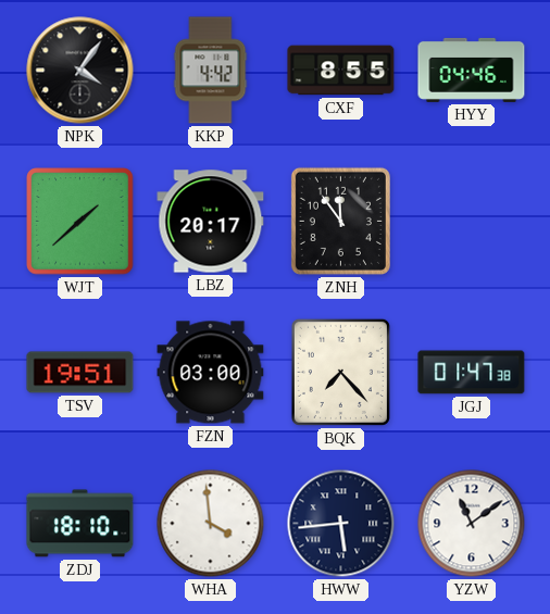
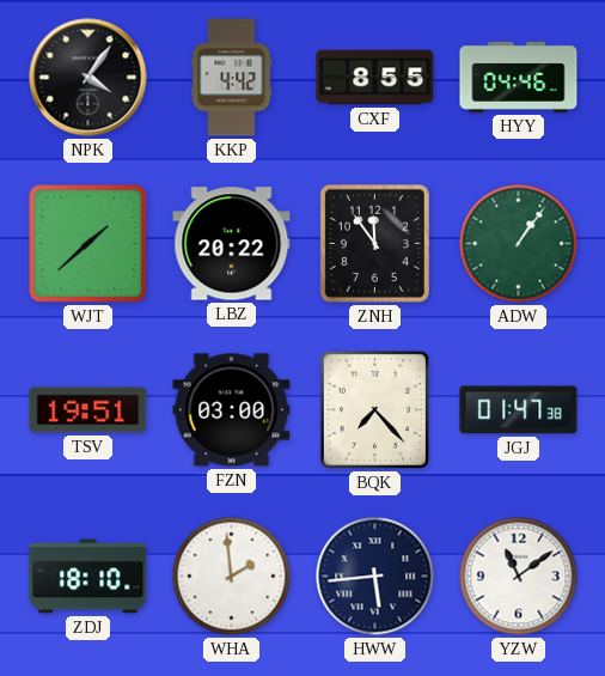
LBZ: 20:17 -> 20:22
ADW: none -> 1:06
WHA: 3:59 -> 1:59
